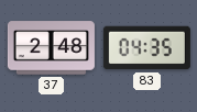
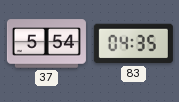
37: 2:48 -> 5:54
